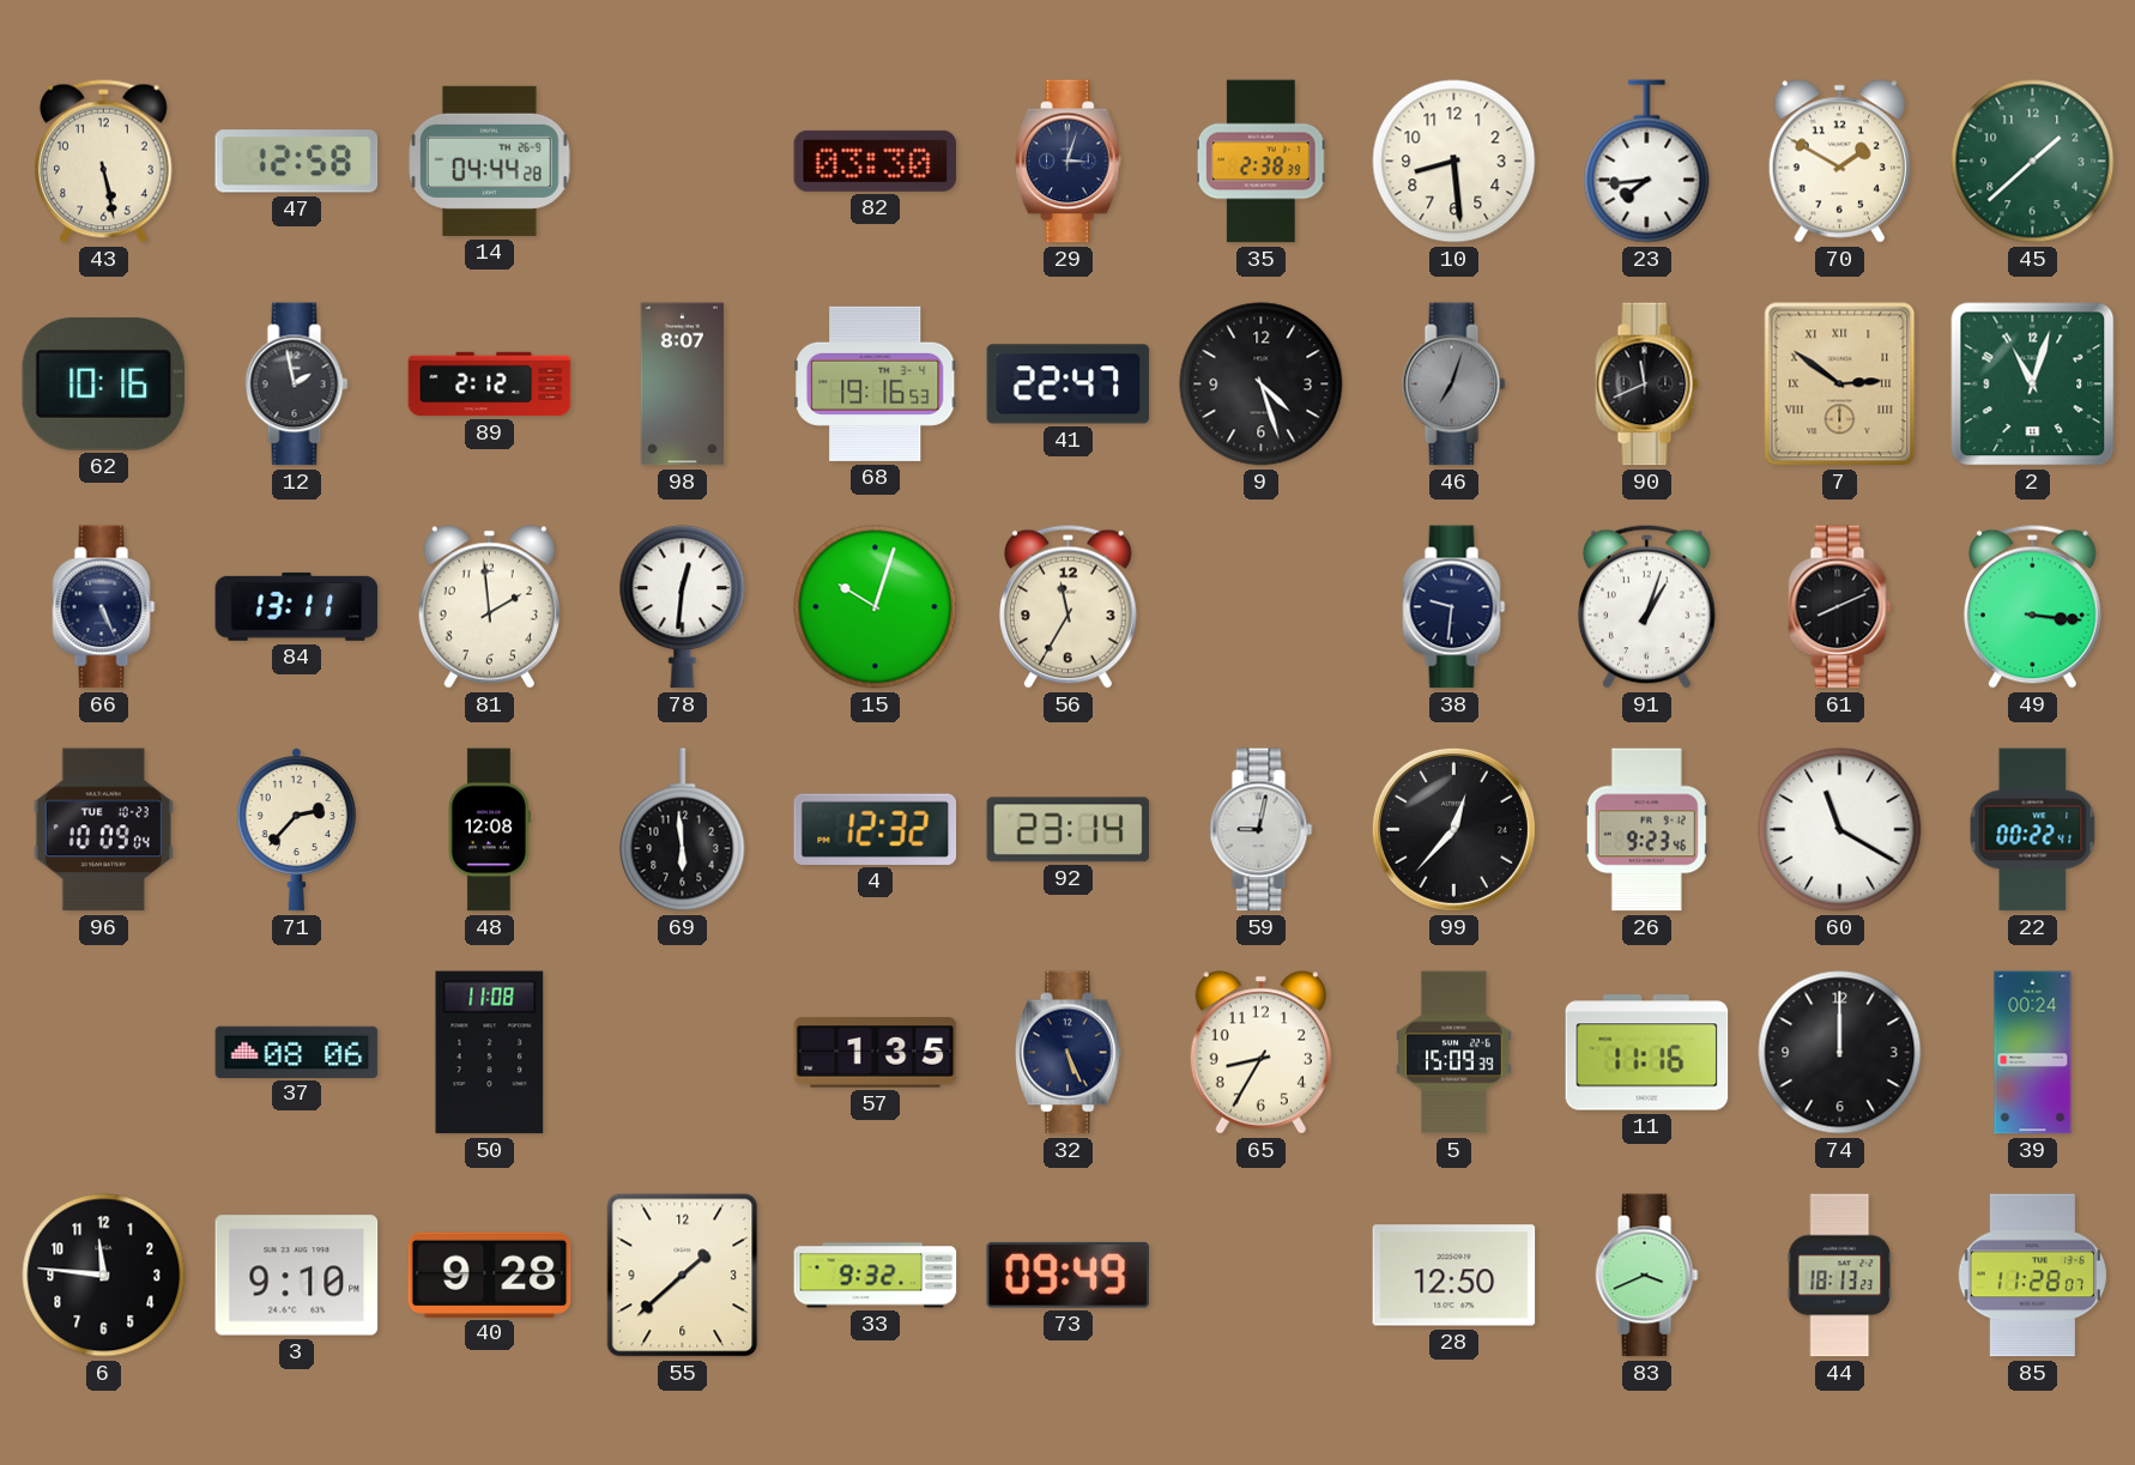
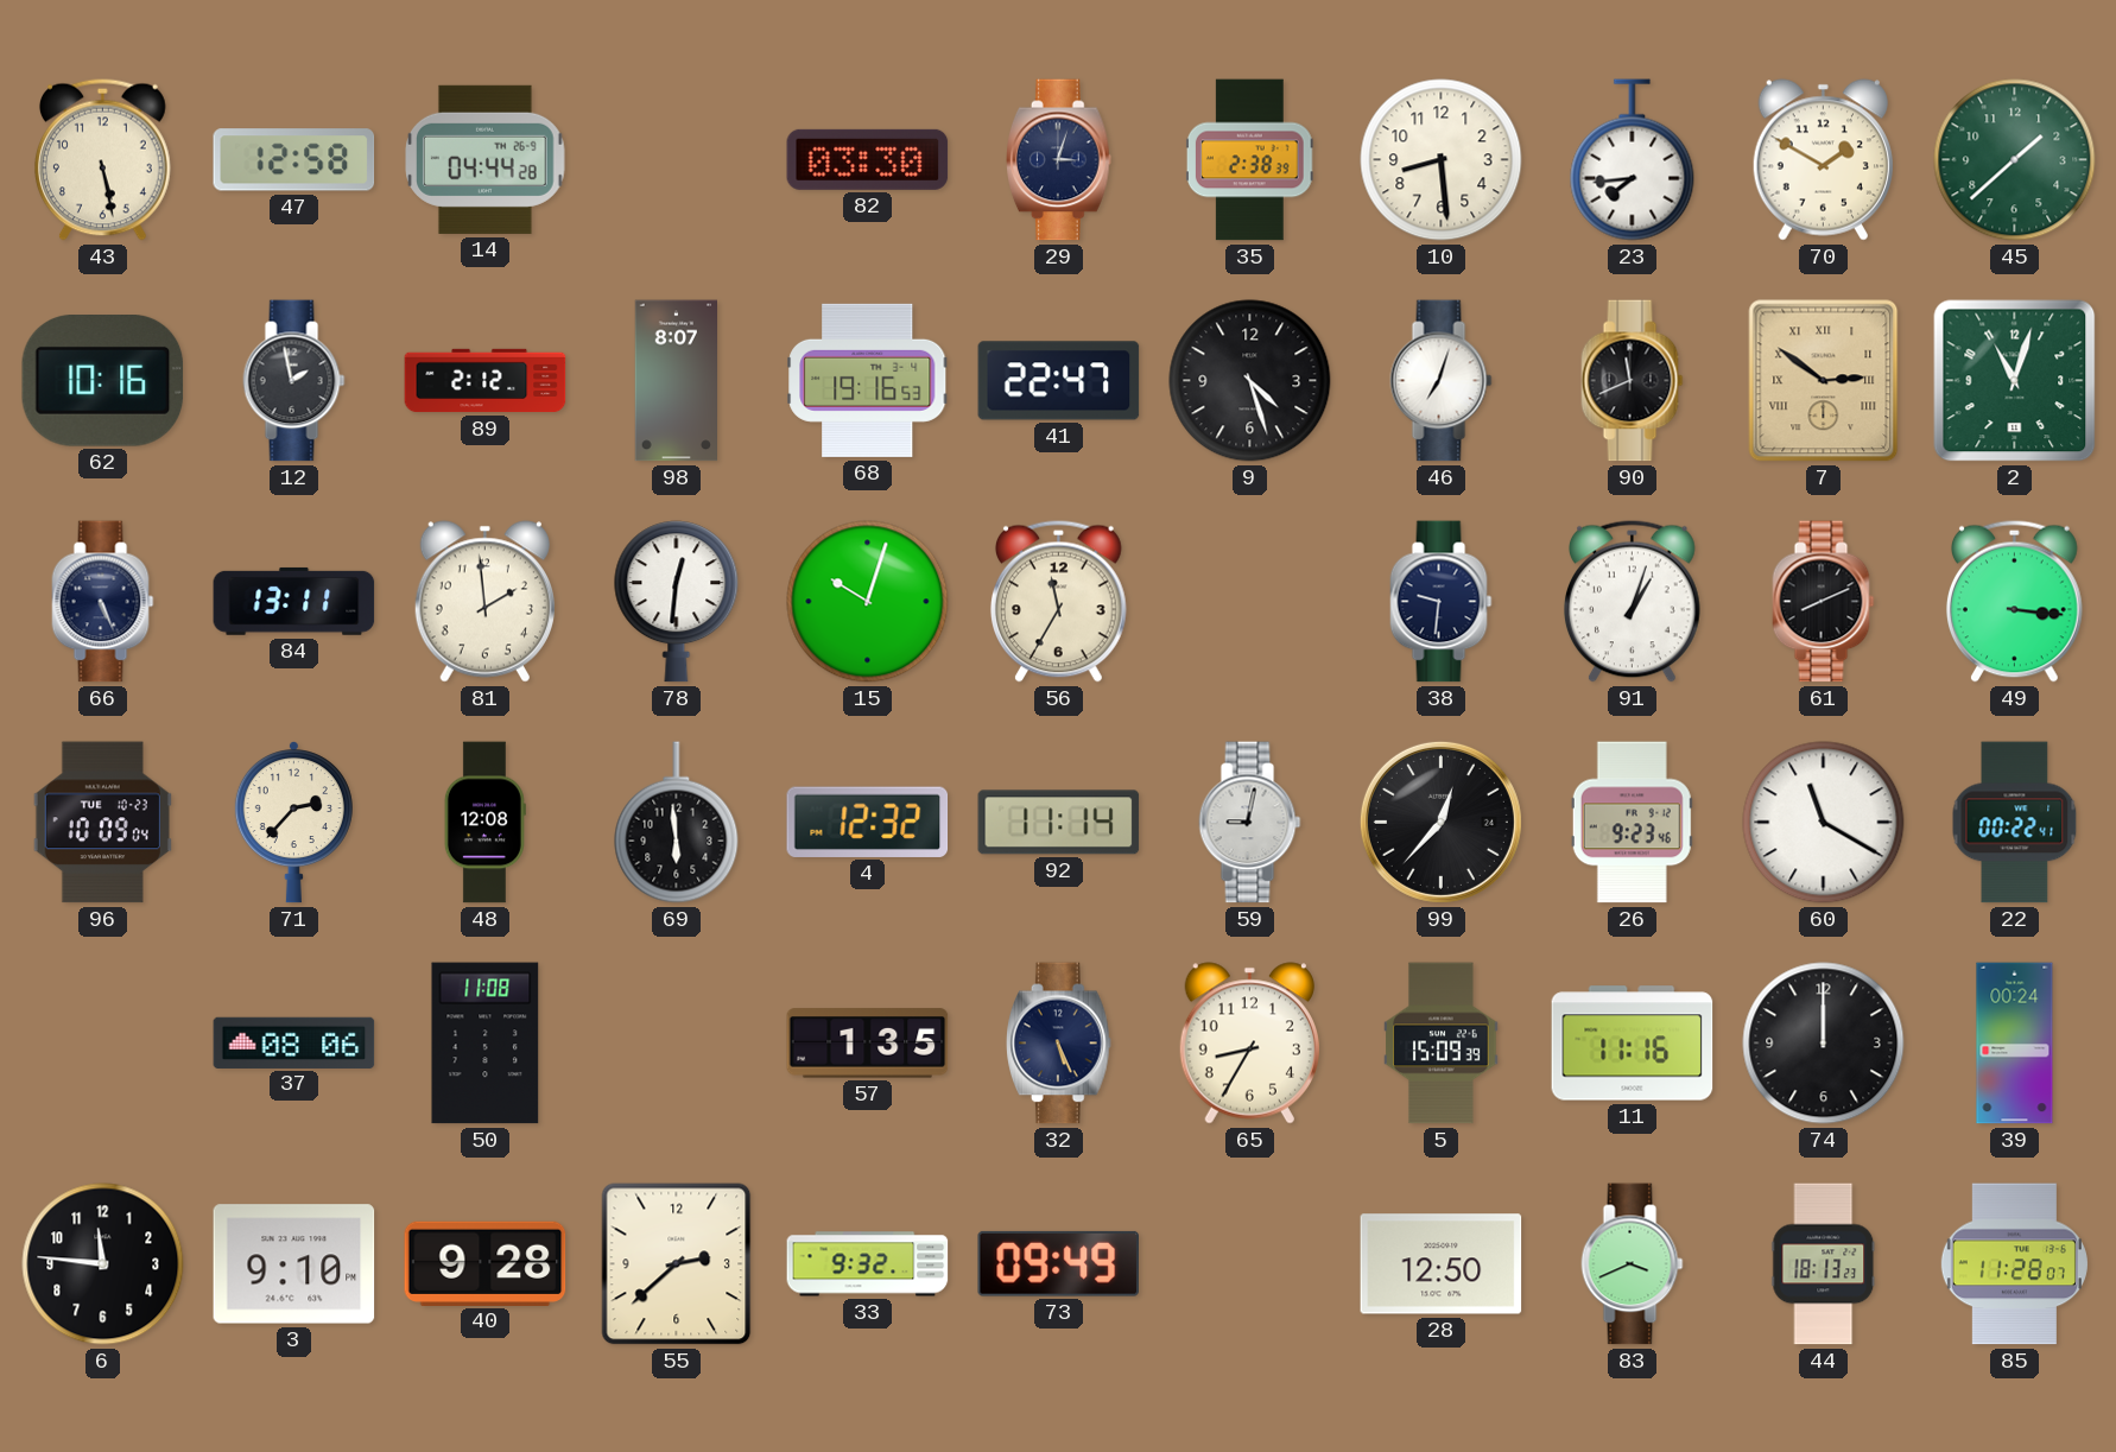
46 dial: grey -> white
92: 23:14 -> 11:14
55: 1:38 -> 2:38
